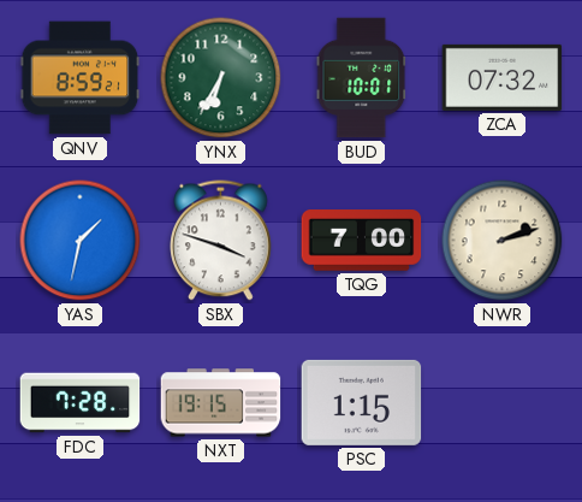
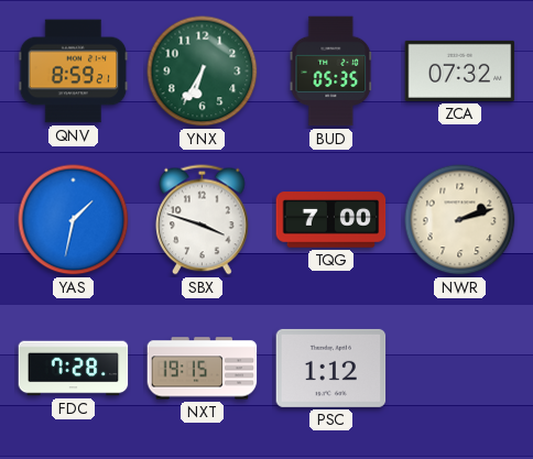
BUD: 10:01 -> 05:35
PSC: 1:15 -> 1:12
